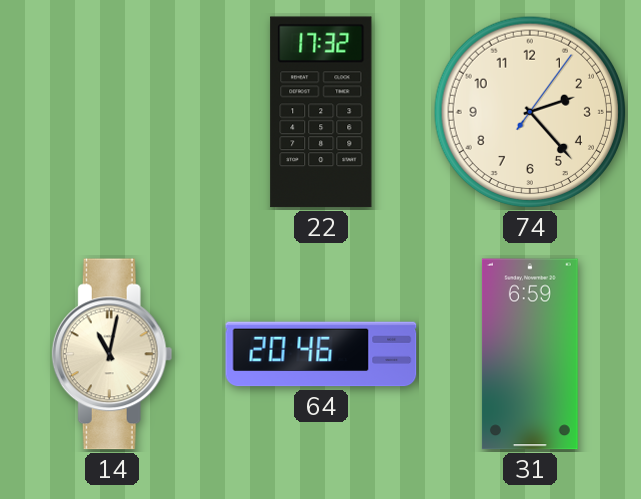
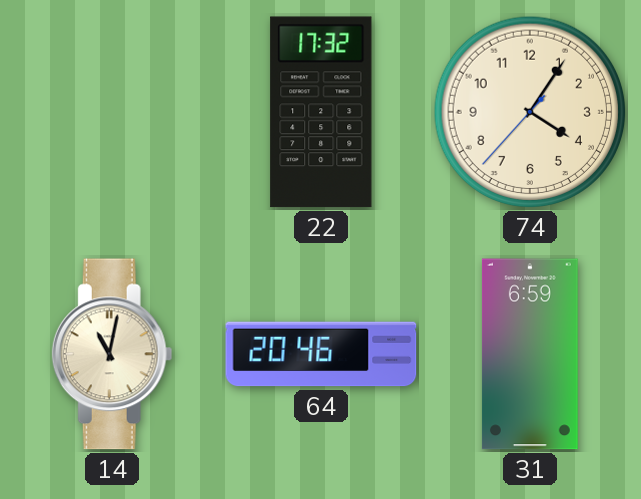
74: 2:23 -> 4:05
